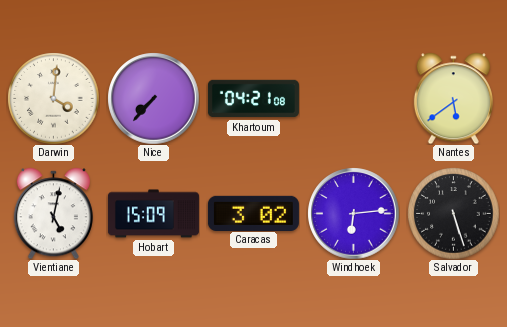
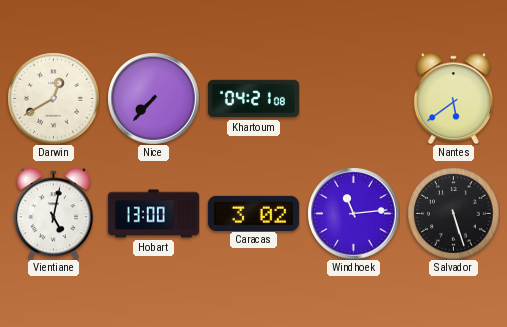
Darwin: 4:01 -> 12:40
Hobart: 15:09 -> 13:00
Windhoek: 6:14 -> 11:14
